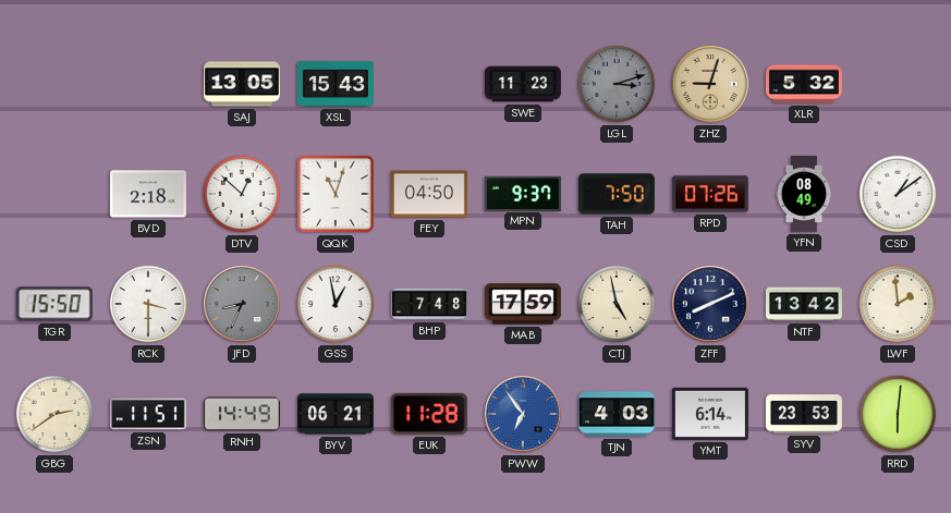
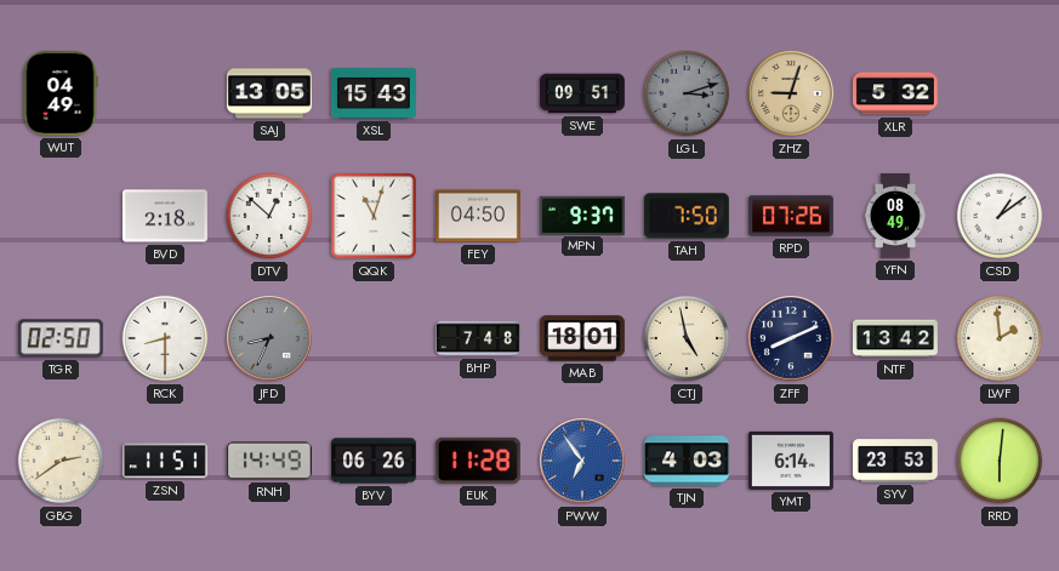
WUT: none -> 04:49
SWE: 11:23 -> 09:51
TGR: 15:50 -> 02:50
RCK: 3:30 -> 8:30
GSS: 12:58 -> none
MAB: 17:59 -> 18:01
BYV: 06:21 -> 06:26
